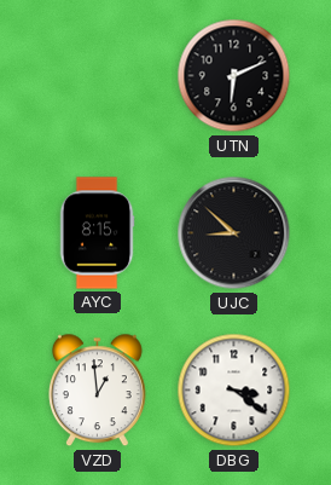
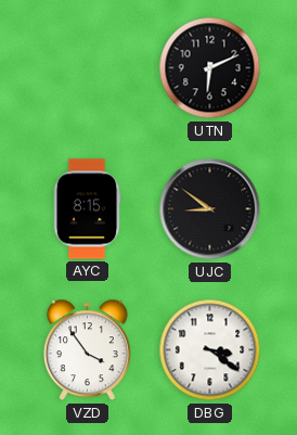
UJC: 8:52 -> 8:51
VZD: 12:59 -> 3:54
